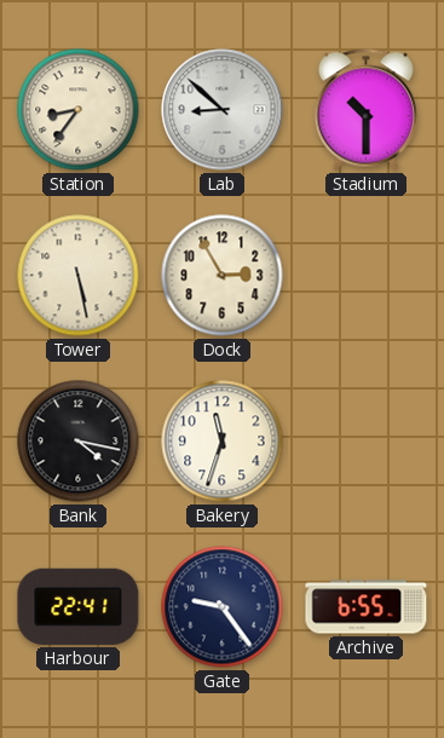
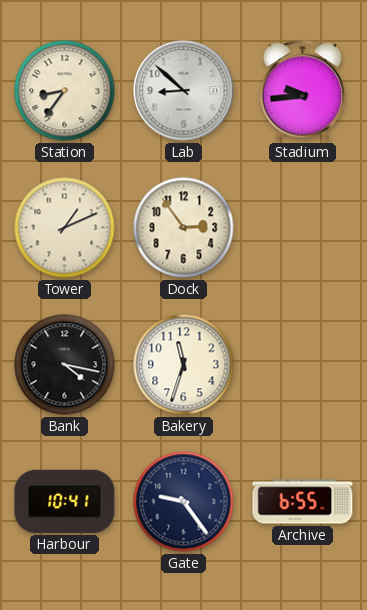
Stadium: 10:30 -> 9:44
Tower: 5:28 -> 1:11
Dock: 2:55 -> 2:54
Harbour: 22:41 -> 10:41
